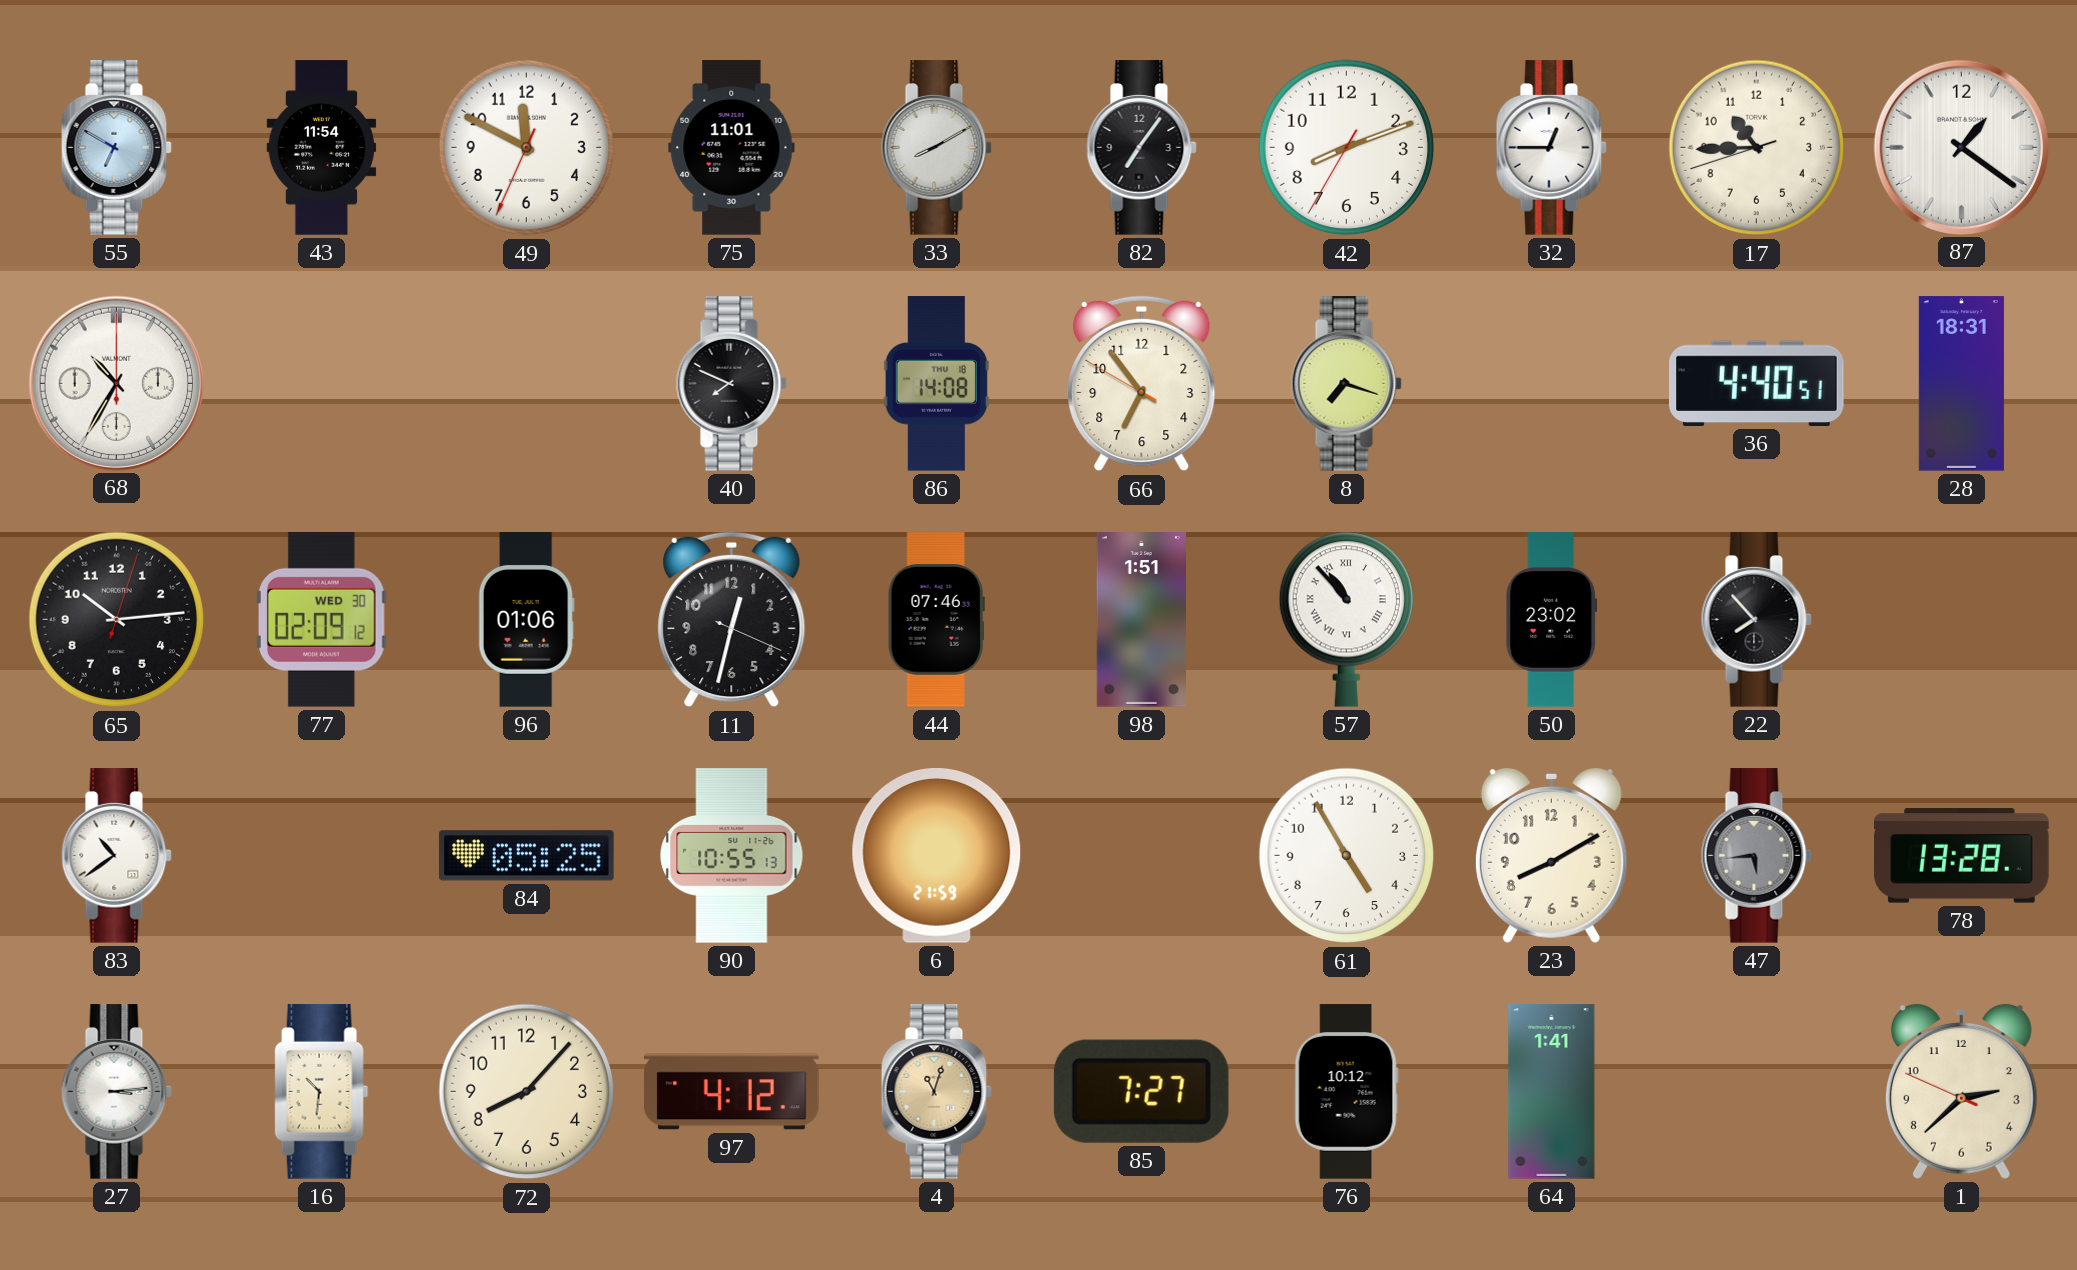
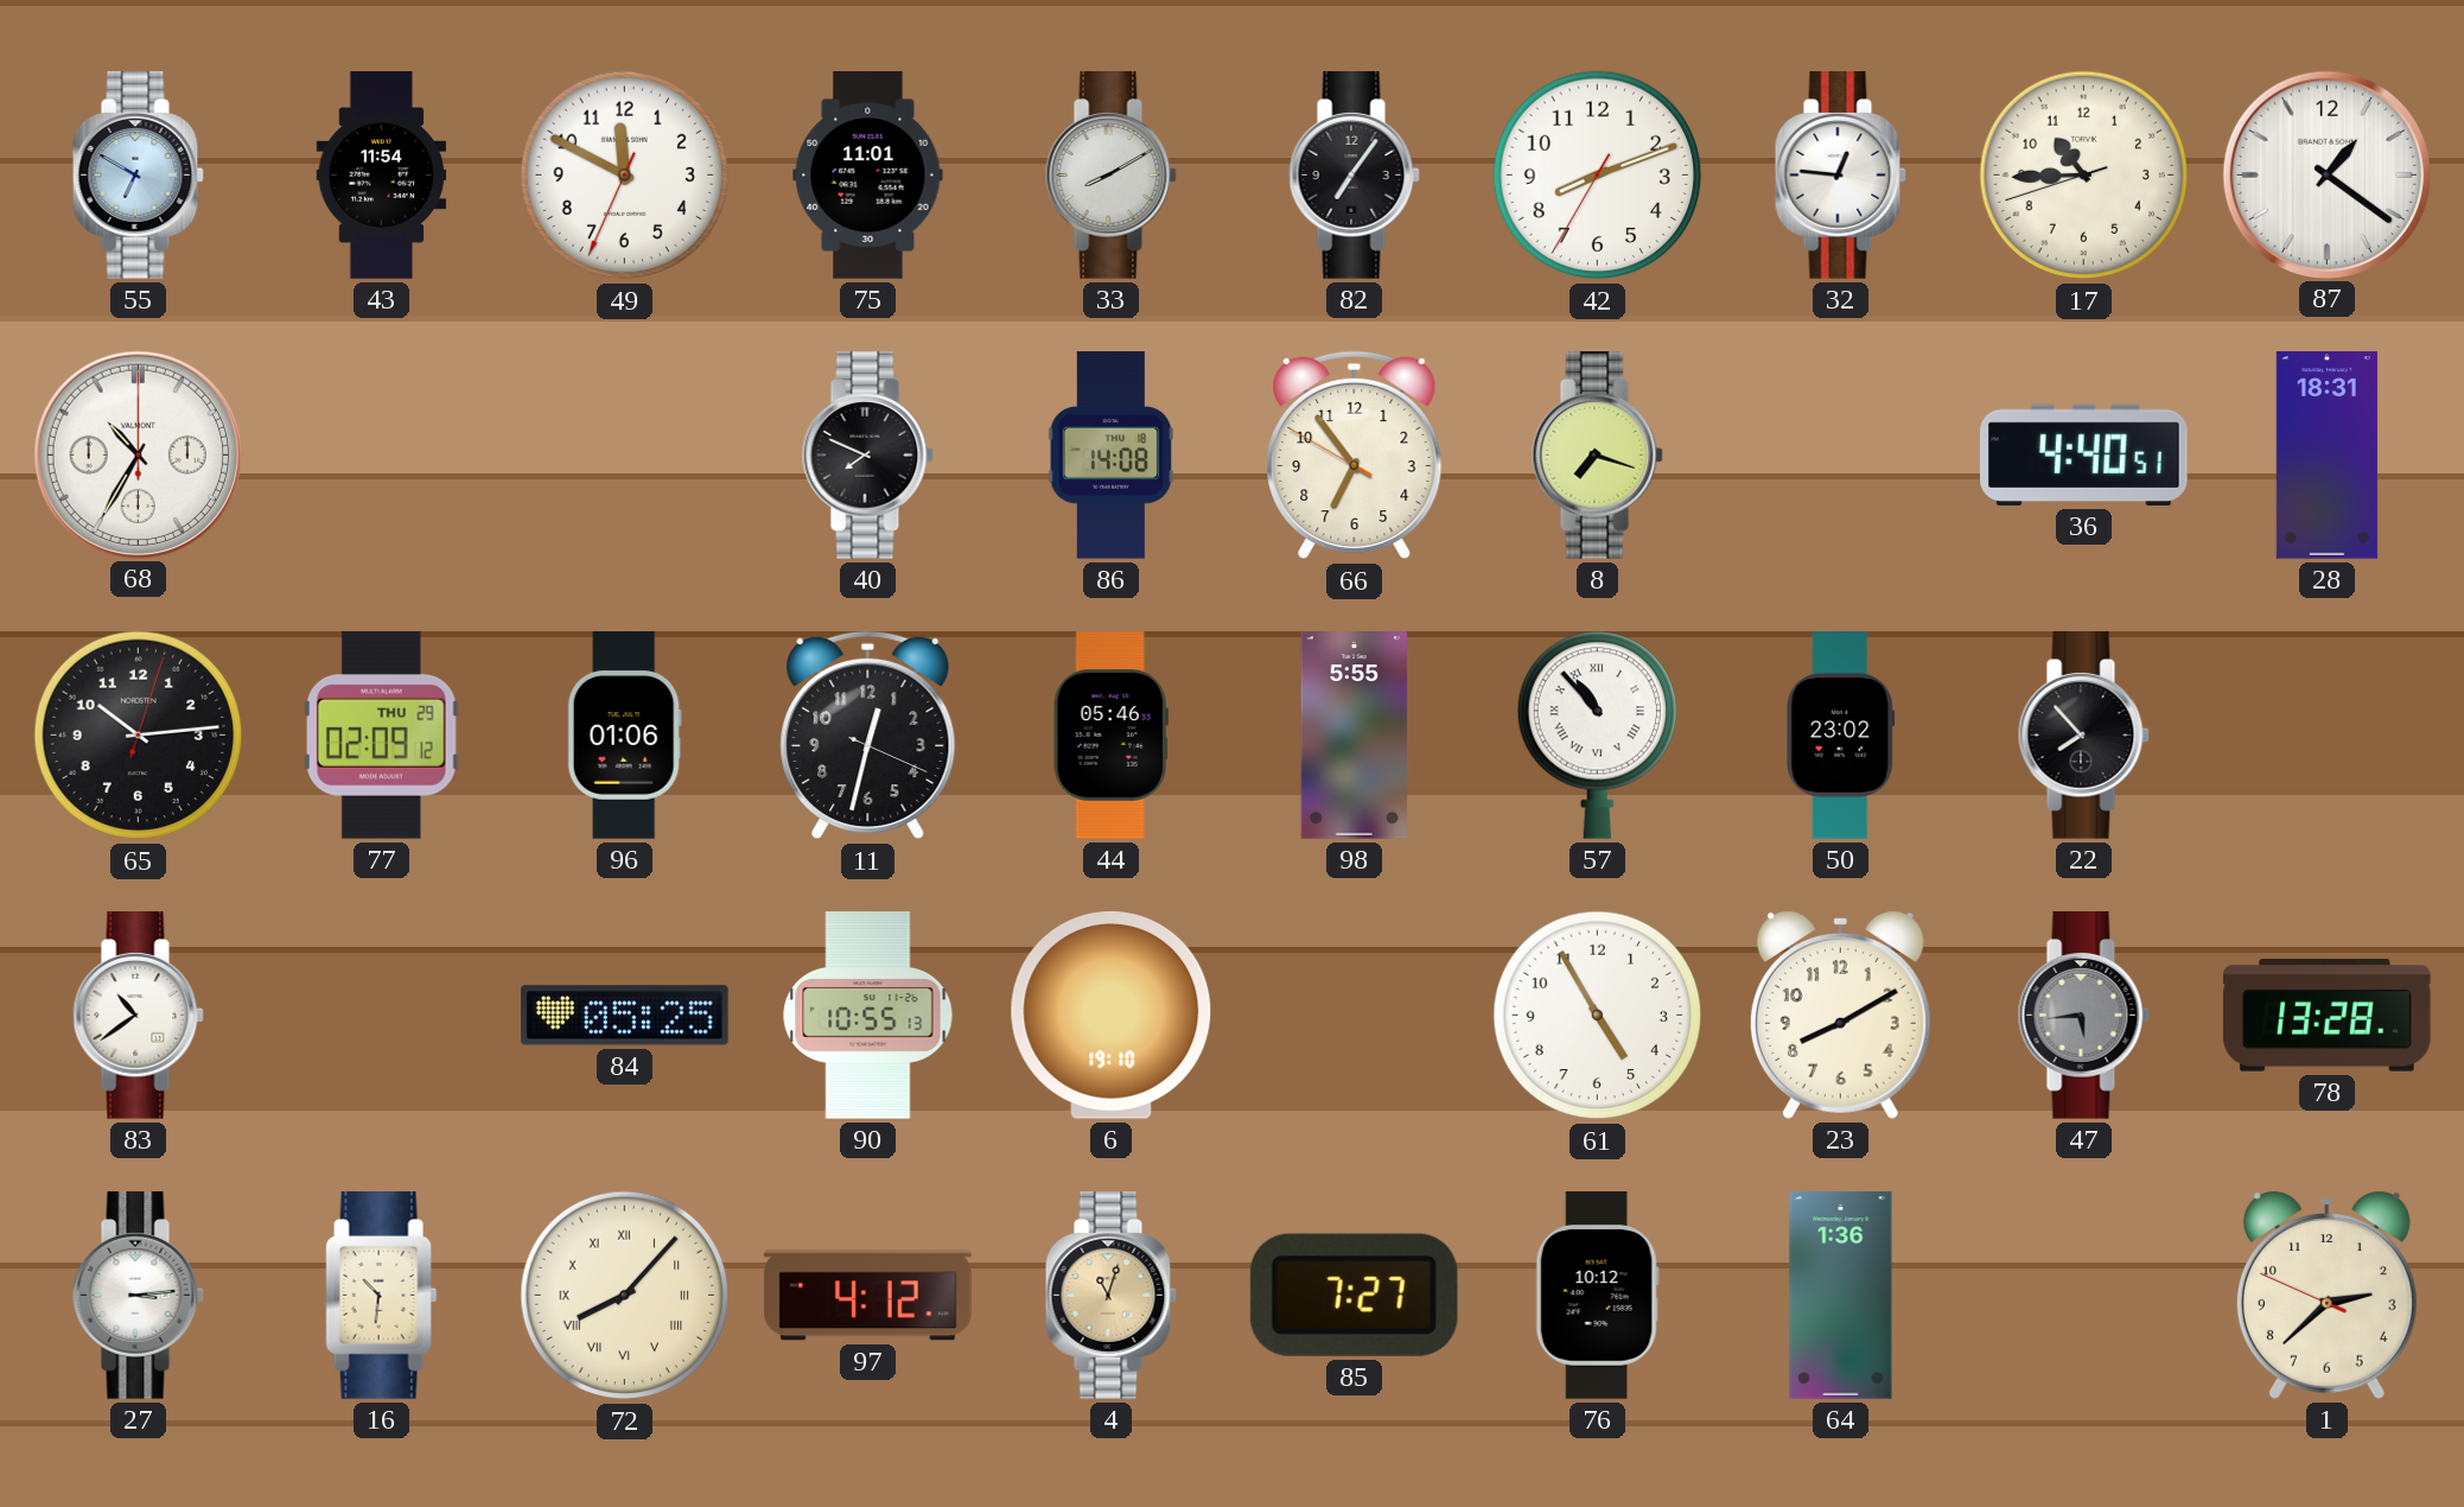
32: 12:45 -> 12:46
77 date: WED 30 -> THU 29
44: 07:46 -> 05:46
98: 1:51 -> 5:55
6: 21:59 -> 19:10
72 numerals: Arabic -> Roman
64: 1:41 -> 1:36
